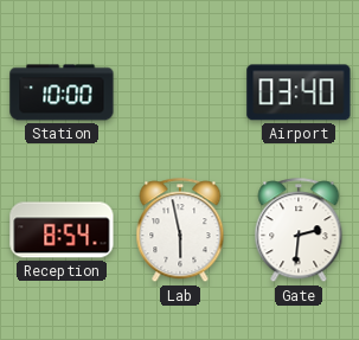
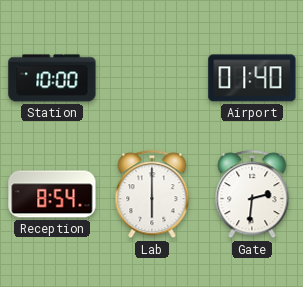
Airport: 03:40 -> 01:40
Lab: 5:58 -> 6:00
